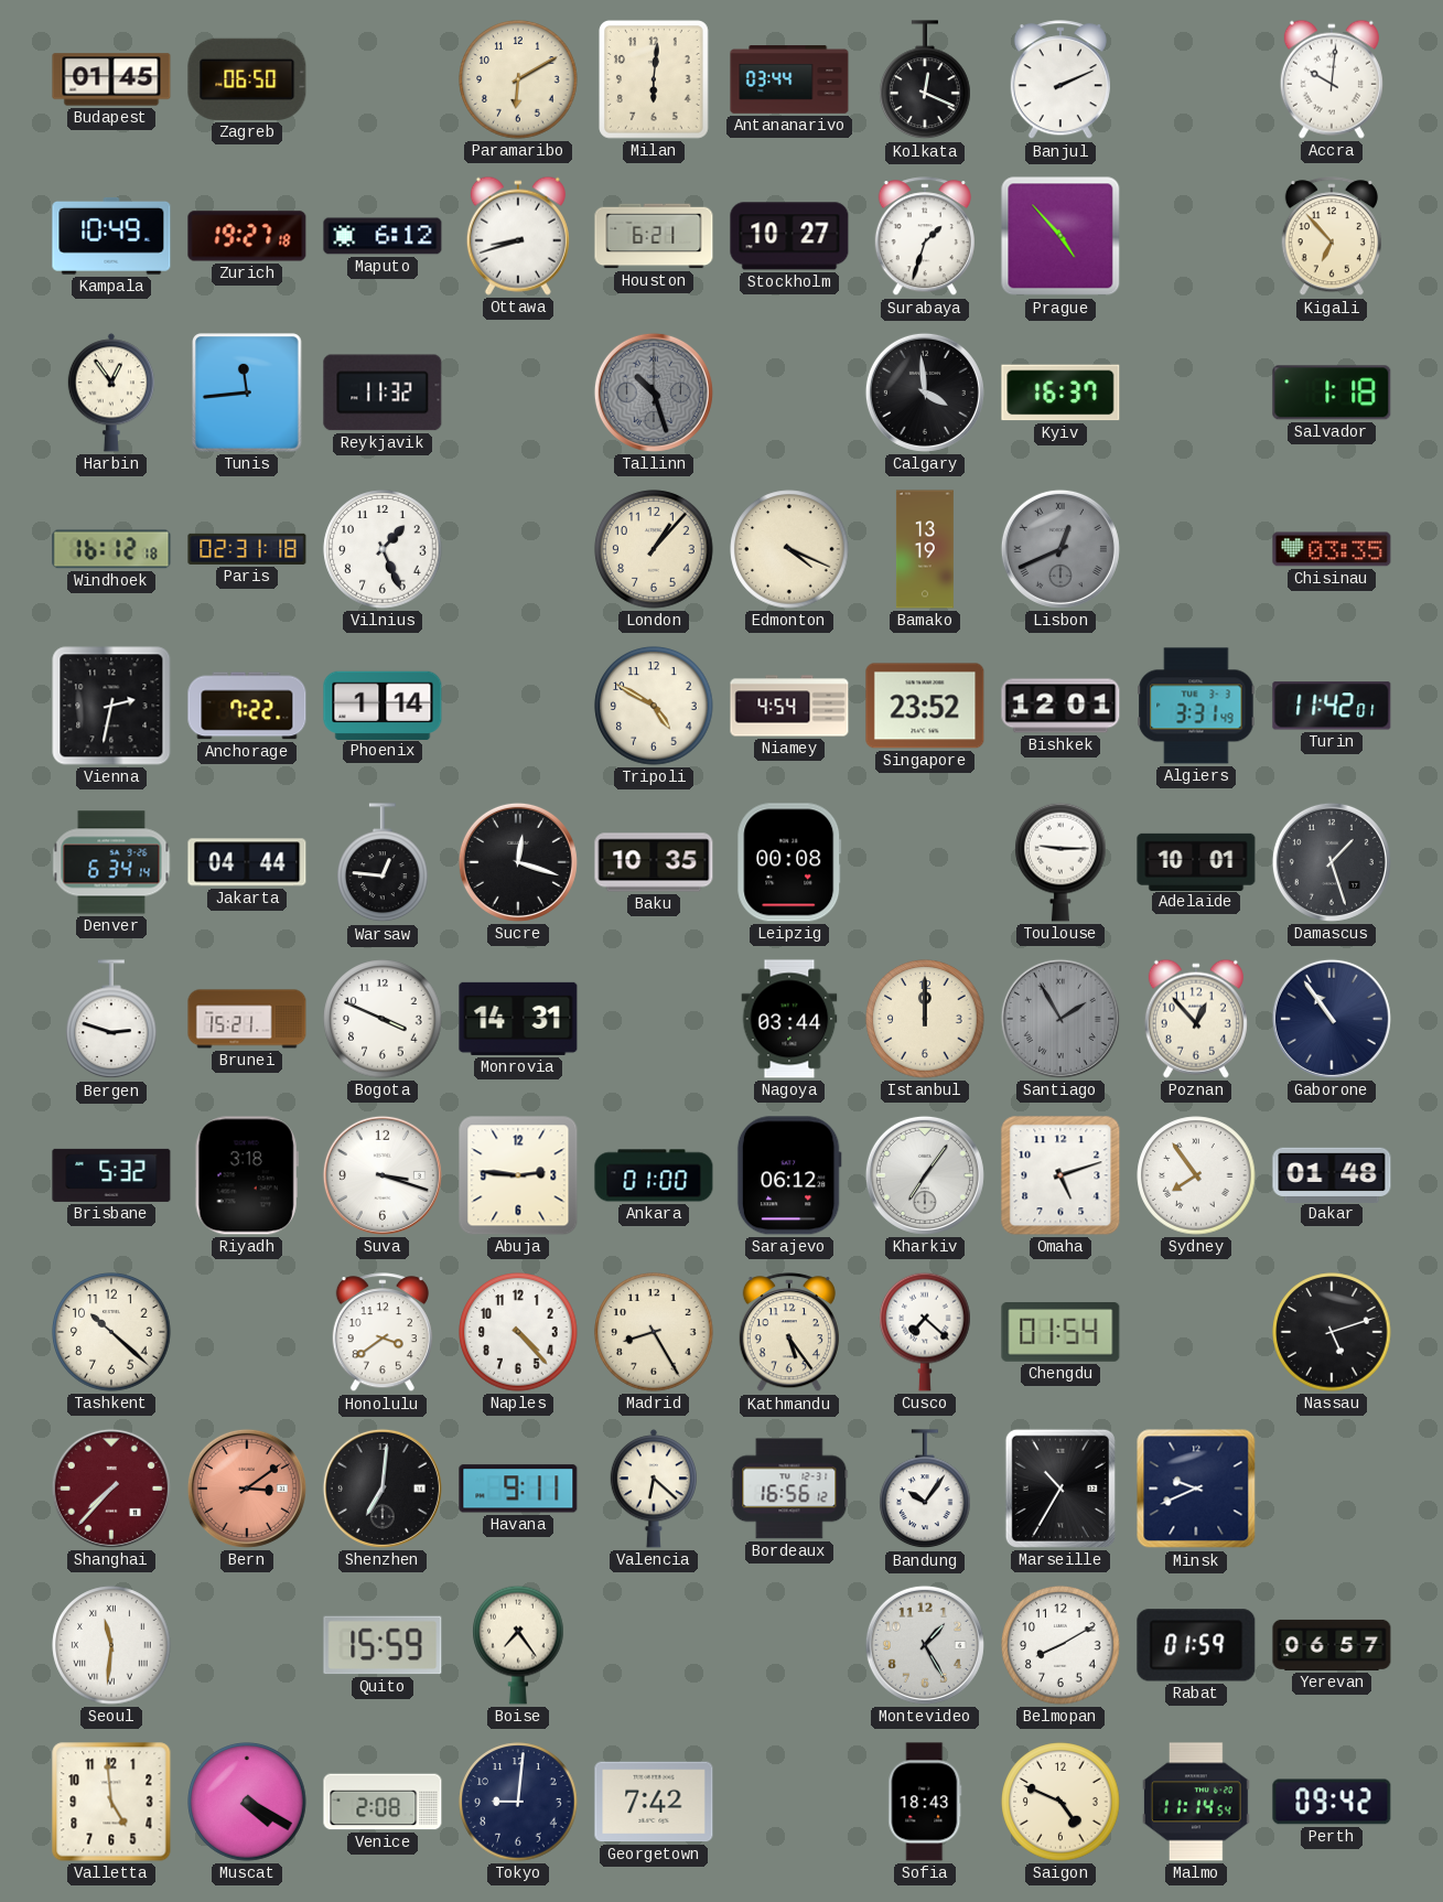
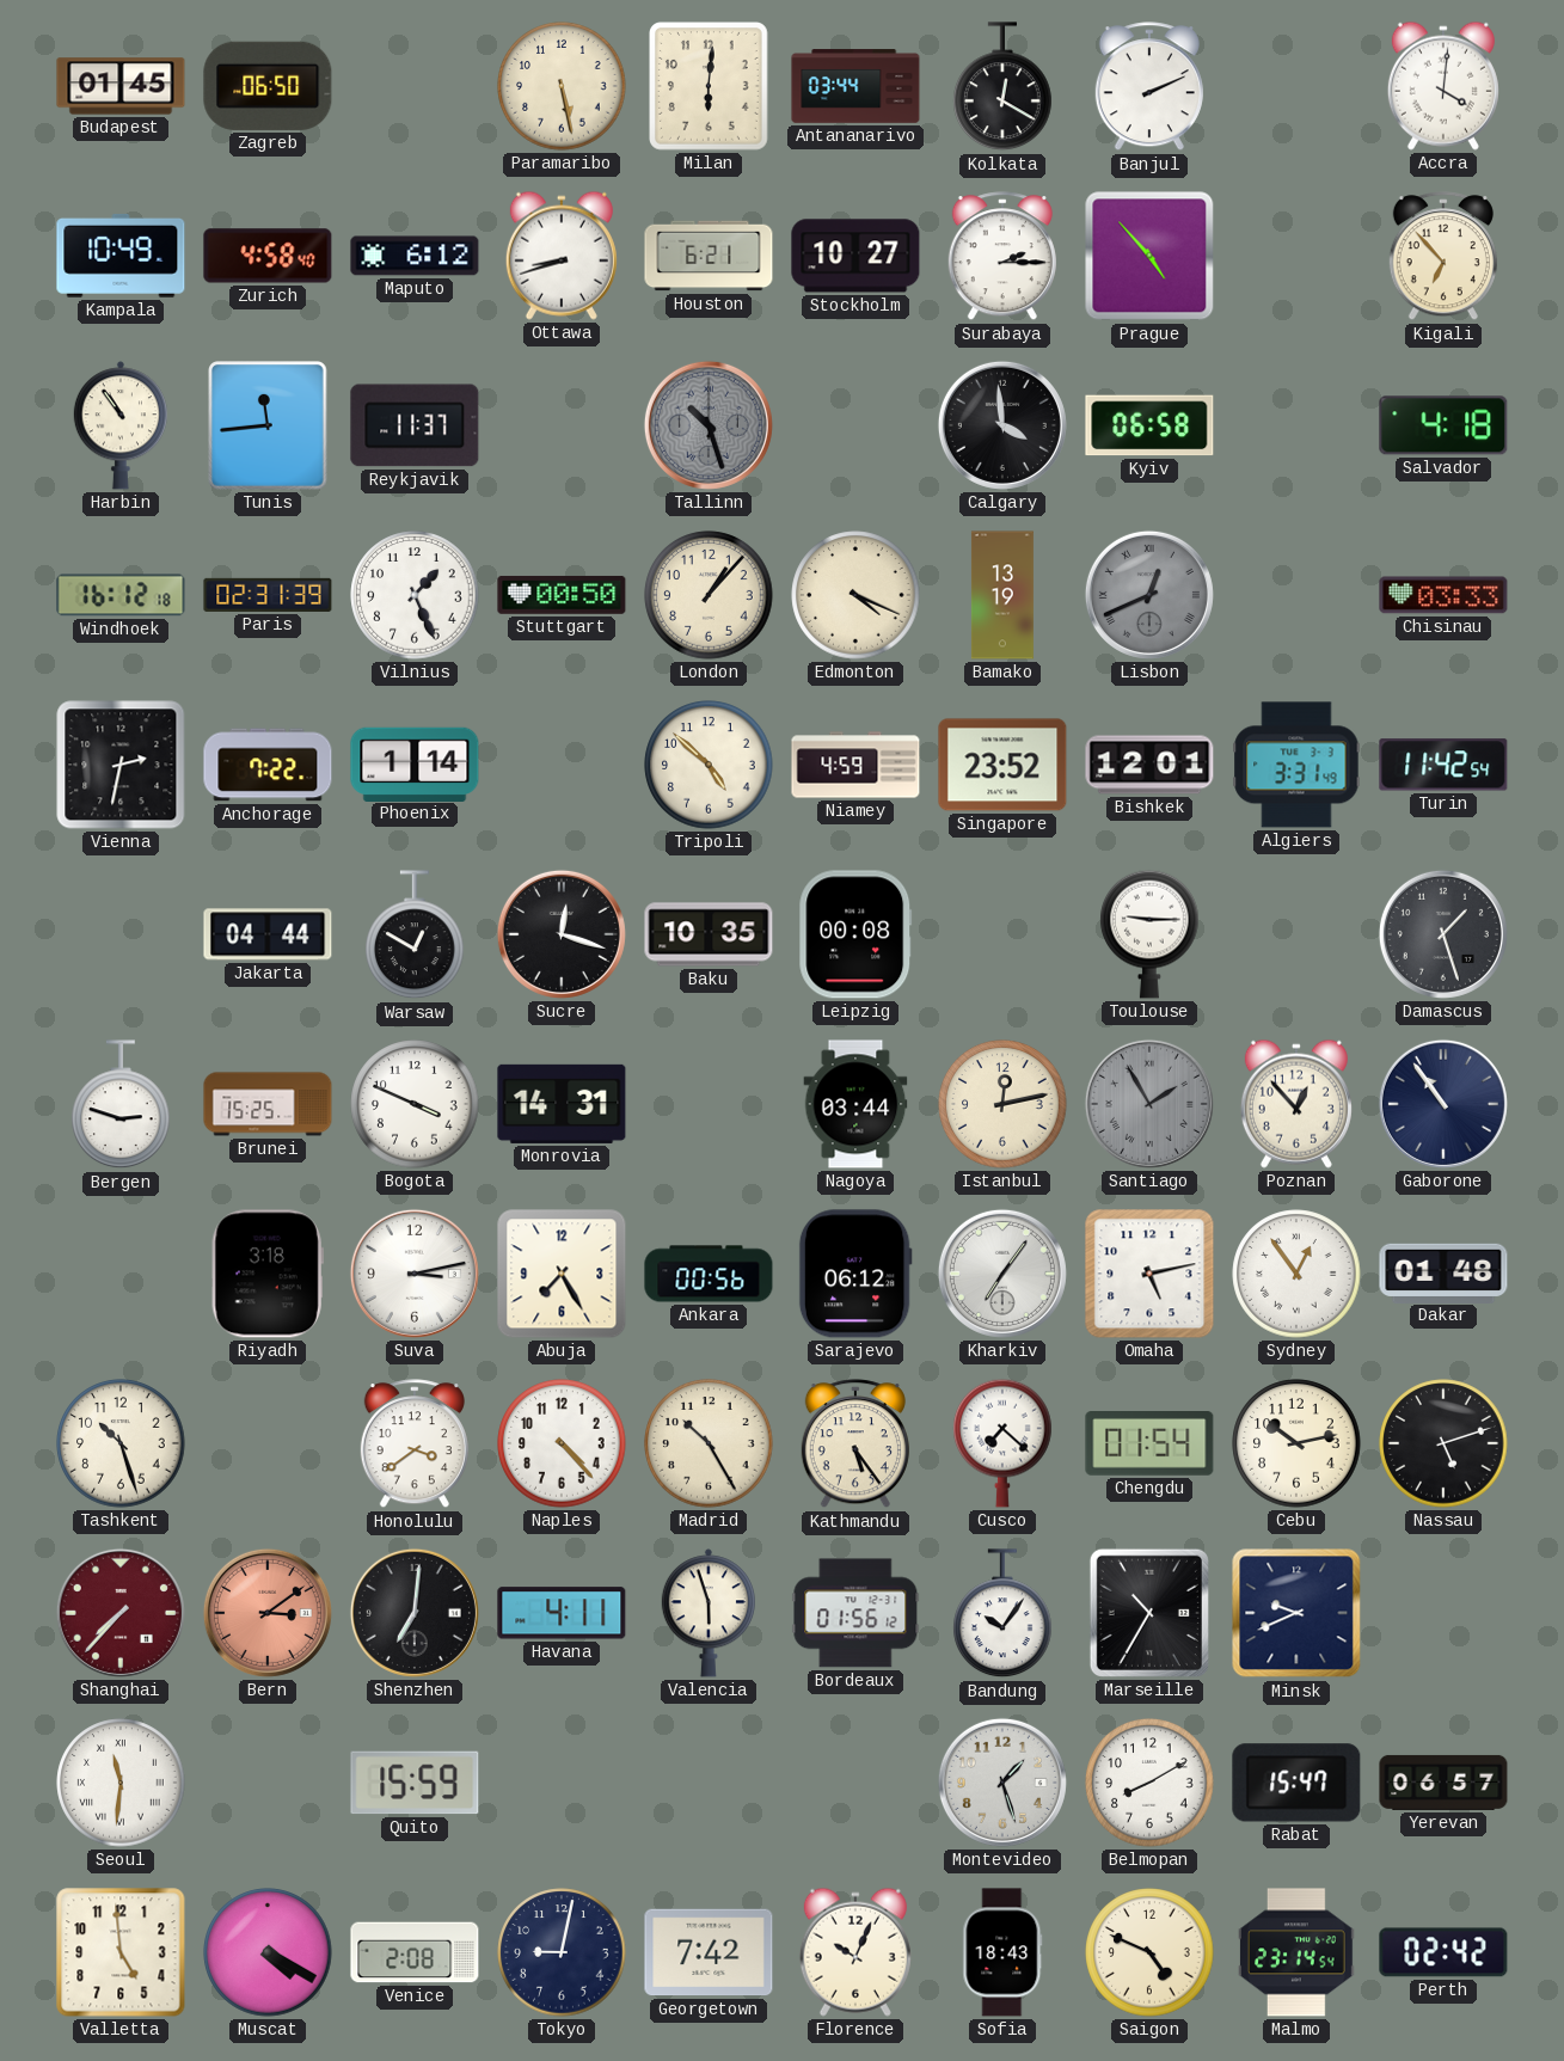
Paramaribo: 6:10 -> 5:28
Kolkata: 12:19 -> 12:20
Accra: 10:01 -> 4:01
Zurich: 19:27 -> 4:58
Surabaya: 1:33 -> 2:15
Harbin: 12:54 -> 10:54
Reykjavik: 11:32 -> 11:37
Kyiv: 16:37 -> 06:58
Salvador: 1:18 -> 4:18
Paris: 02:31:18 -> 02:31:39
Stuttgart: none -> 00:50
Chisinau: 03:35 -> 03:33
Tripoli: 4:50 -> 4:52
Niamey: 4:54 -> 4:59
Turin: 11:42:01 -> 11:42:54
Denver: 6:34 -> none
Warsaw: 12:46 -> 12:50
Adelaide: 10:01 -> none
Brunei: 15:21 -> 15:25
Istanbul: 12:00 -> 12:13
Brisbane: 5:32 -> none
Suva: 3:18 -> 3:13
Abuja: 2:46 -> 7:25
Ankara: 01:00 -> 00:56
Omaha: 5:12 -> 5:13
Sydney: 7:54 -> 12:54
Tashkent: 10:22 -> 10:27
Madrid: 8:25 -> 10:25
Cebu: none -> 10:13
Havana: 9:11 -> 4:11
Valencia: 6:22 -> 5:57
Bordeaux: 16:56 -> 01:56
Boise: 7:24 -> none
Montevideo: 1:25 -> 1:27
Rabat: 01:59 -> 15:47
Tokyo: 9:01 -> 9:02
Florence: none -> 10:04
Malmo: 11:14 -> 23:14
Perth: 09:42 -> 02:42
